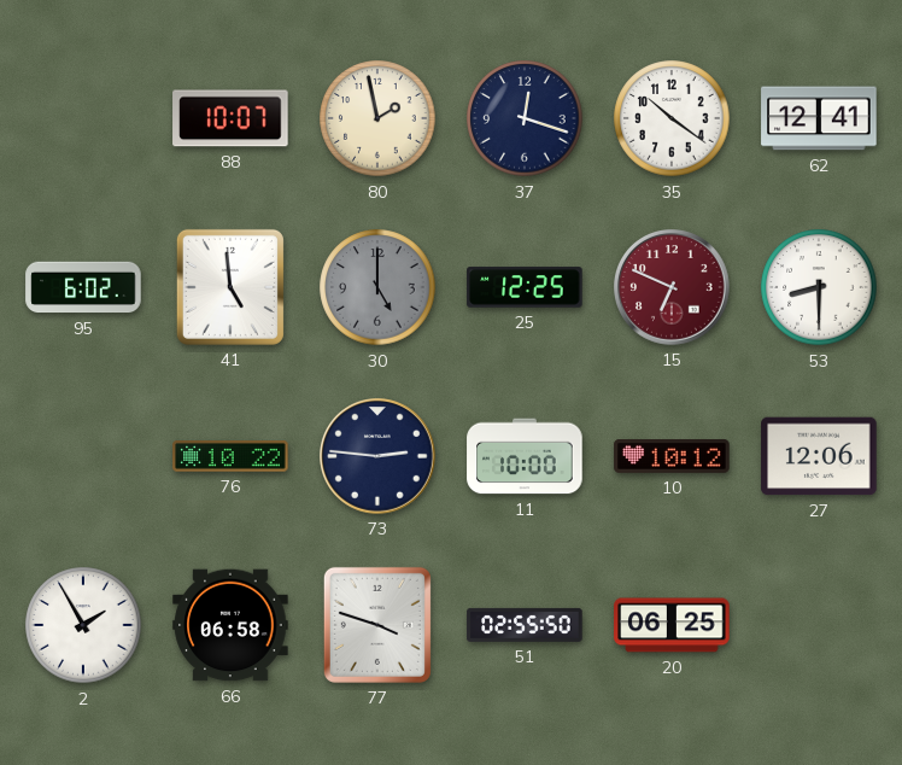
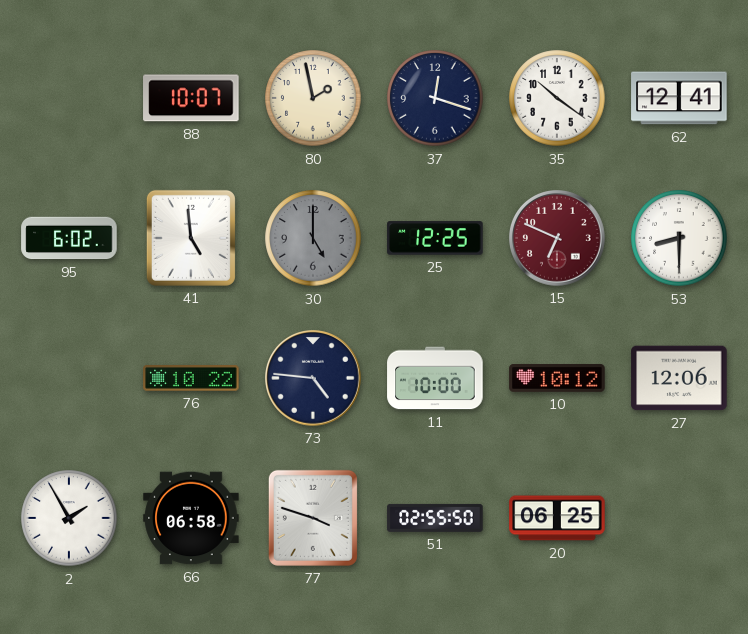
73: 2:46 -> 4:46
